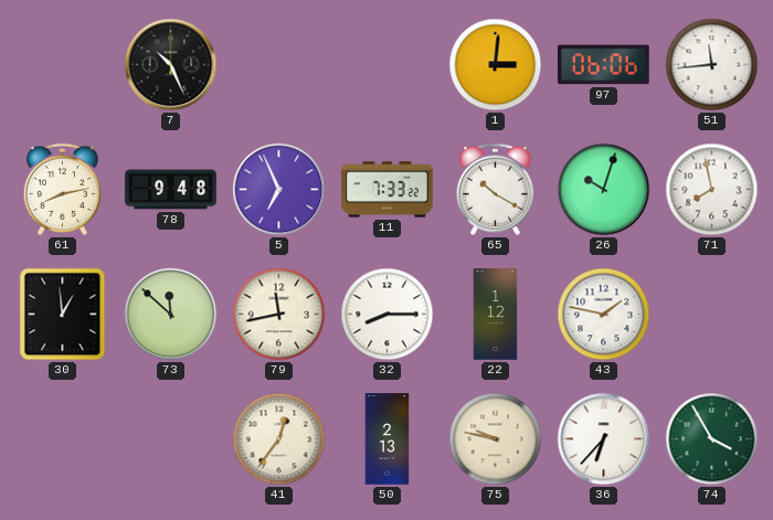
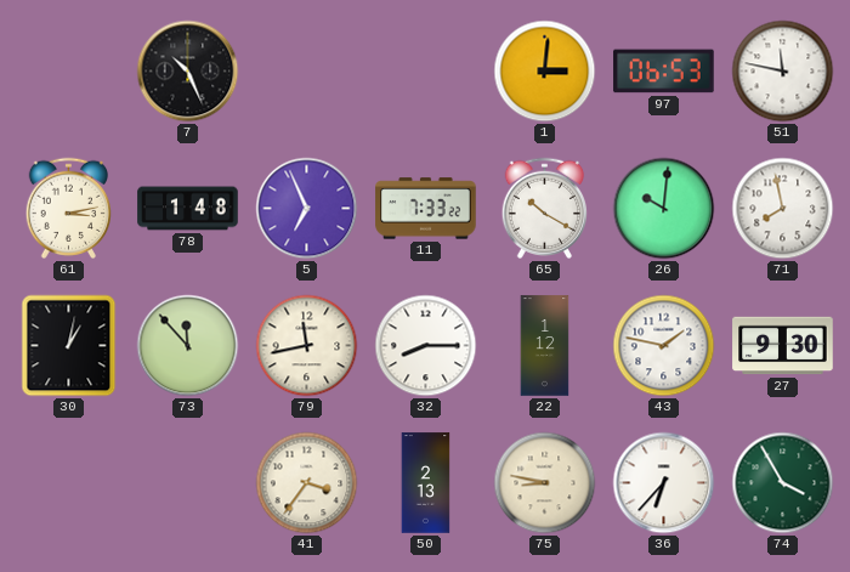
97: 06:06 -> 06:53
51: 11:44 -> 11:47
61: 8:13 -> 3:13
78: 9:48 -> 1:48
26: 10:03 -> 10:01
30: 12:59 -> 1:02
73: 11:52 -> 11:53
27: none -> 9:30
41: 12:36 -> 3:36
75: 9:47 -> 8:47
